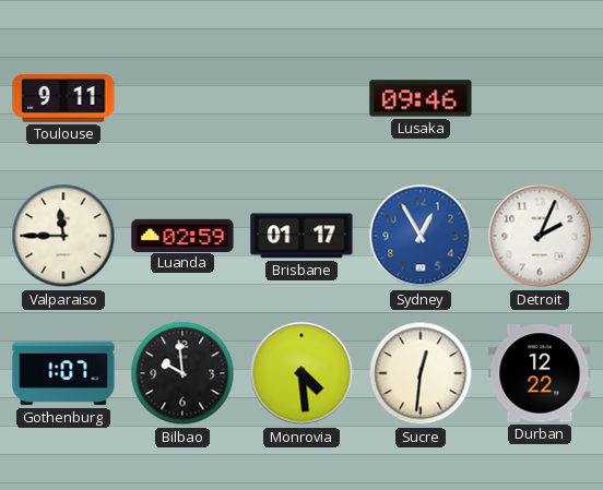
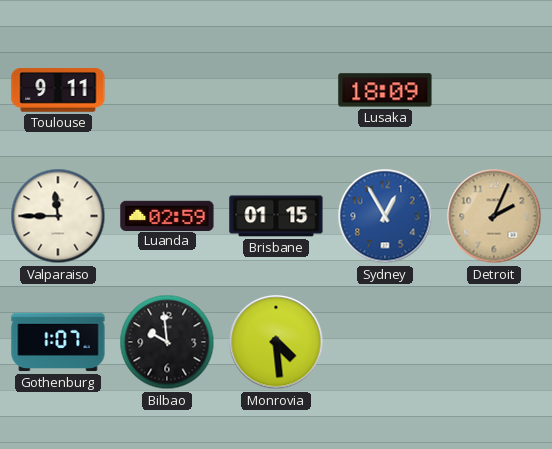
Lusaka: 09:46 -> 18:09
Brisbane: 01:17 -> 01:15
Detroit dial: white -> champagne
Sucre: 12:31 -> none
Durban: 12:22 -> none
